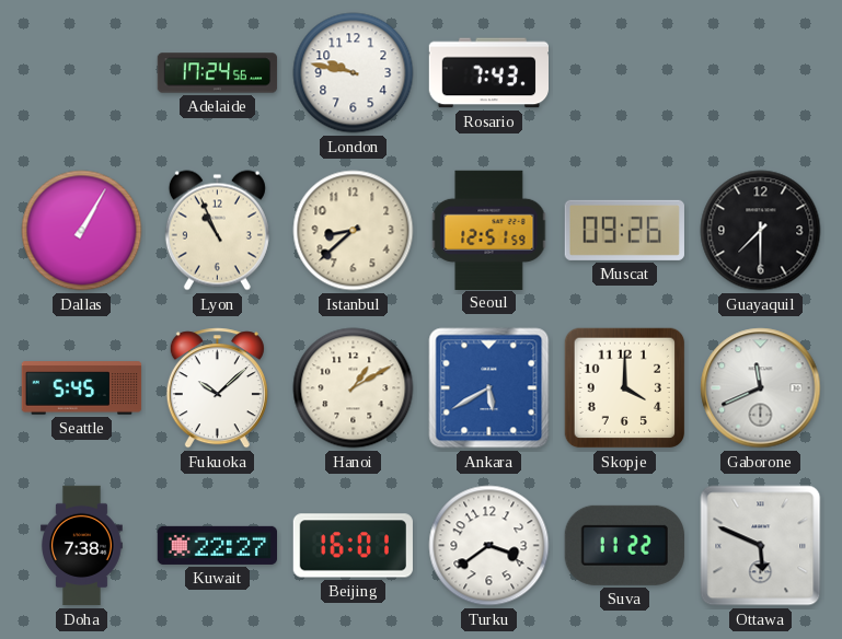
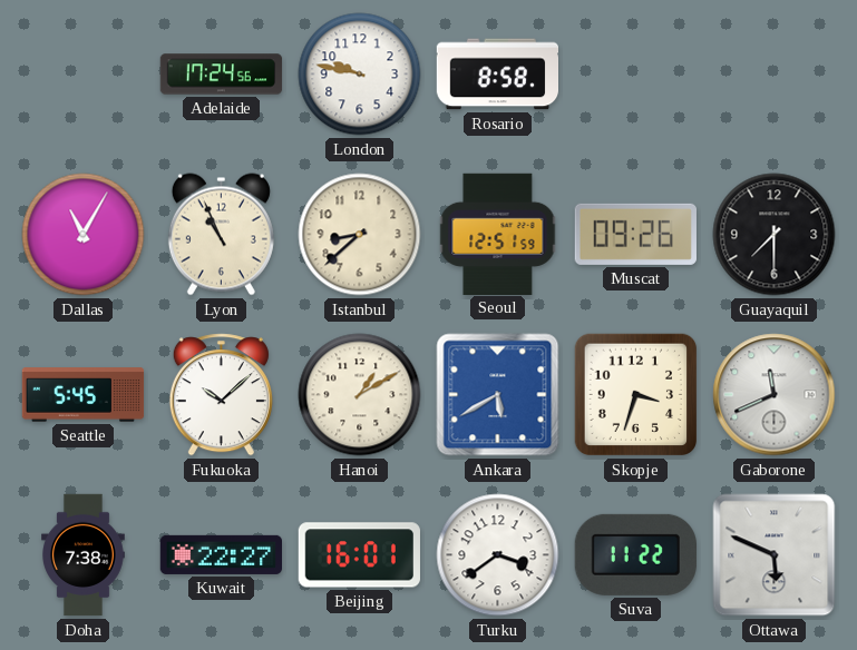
Rosario: 7:43 -> 8:58
Dallas: 1:05 -> 11:05
Skopje: 4:00 -> 3:33
